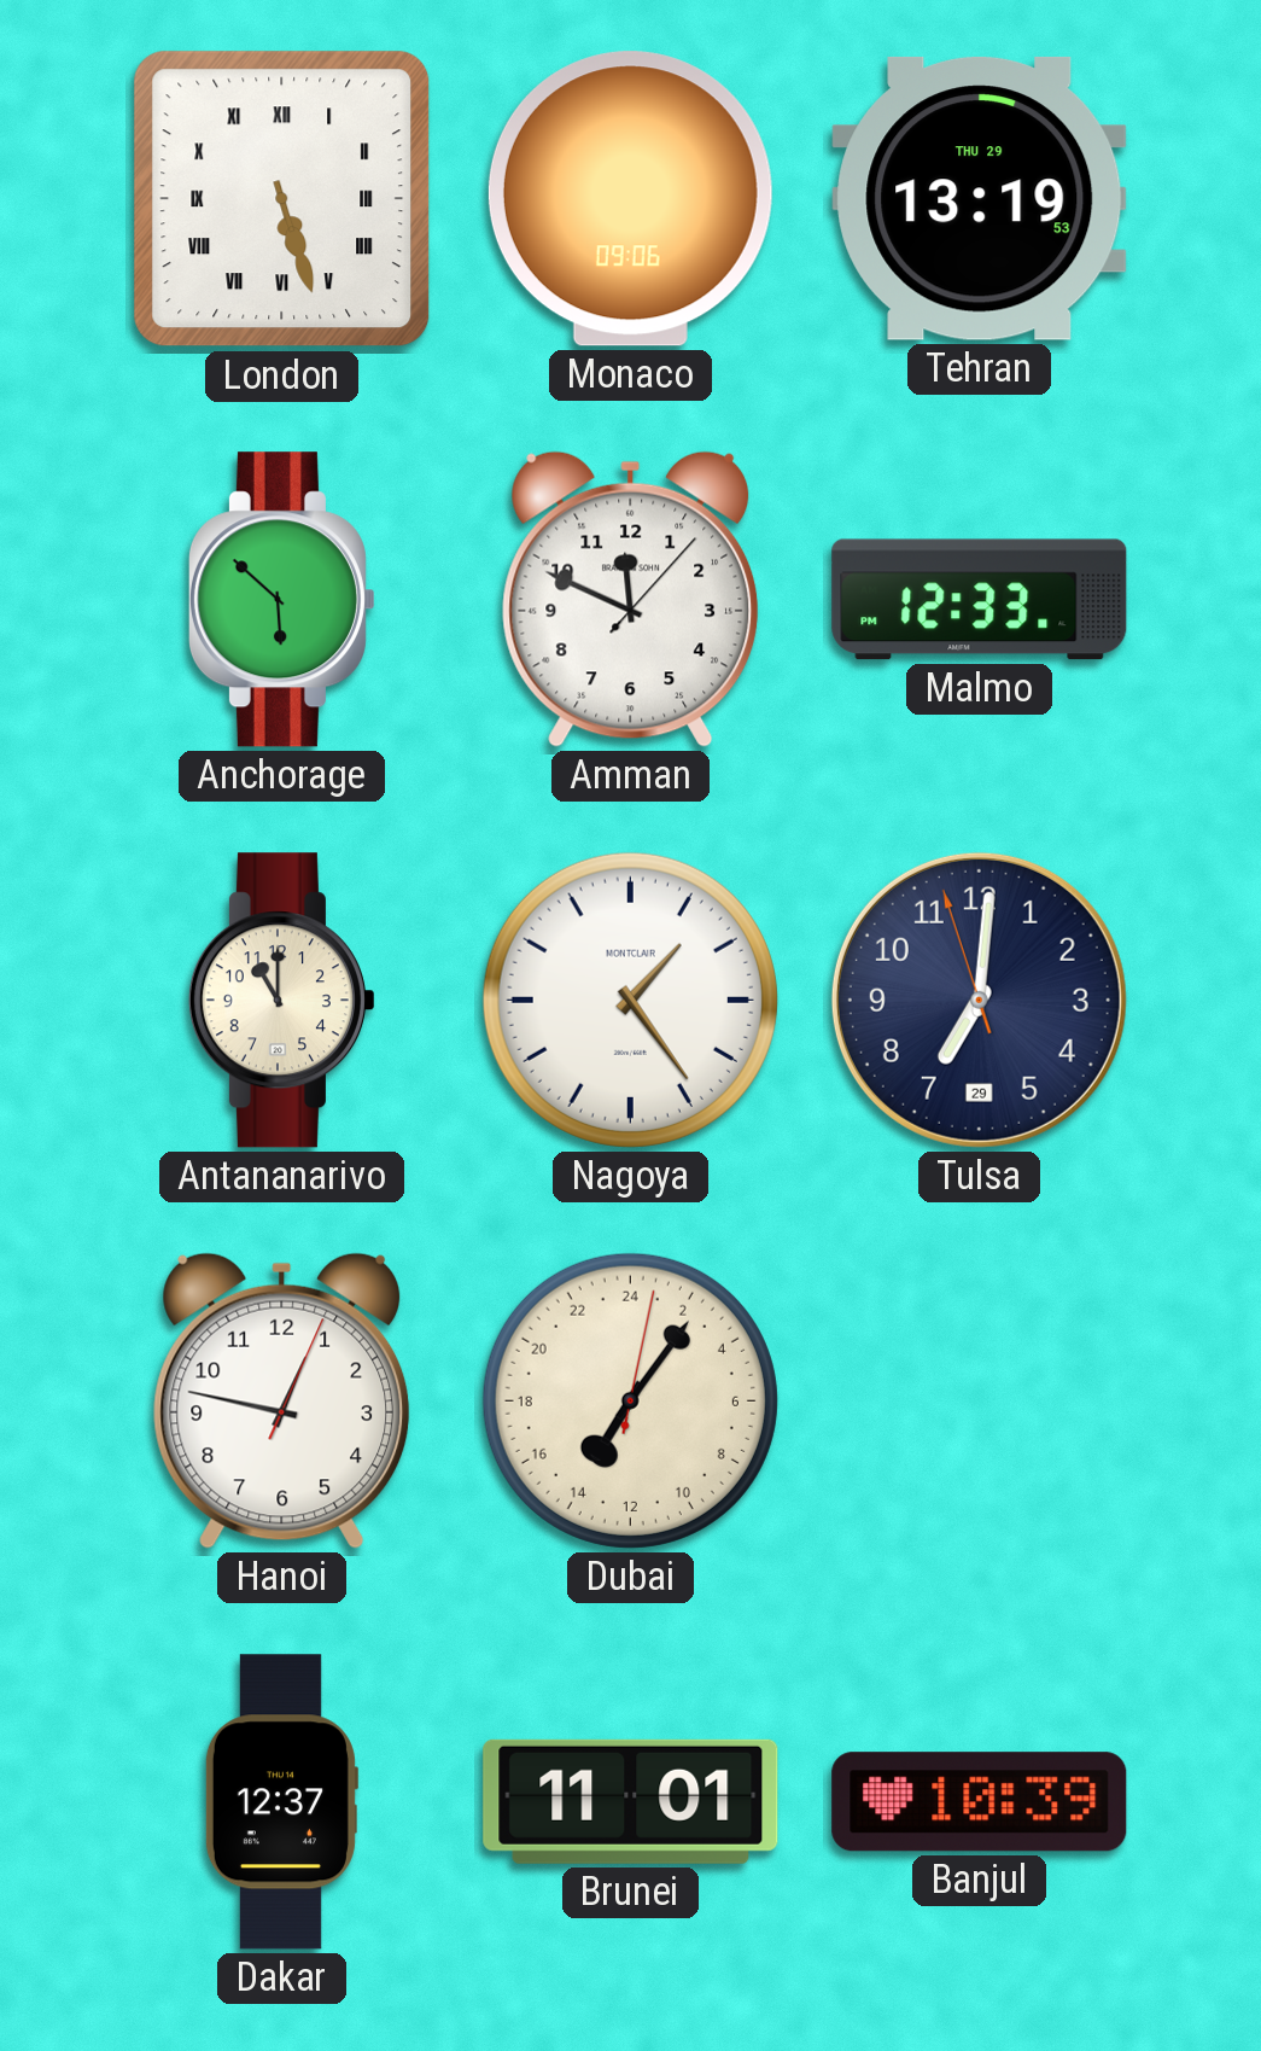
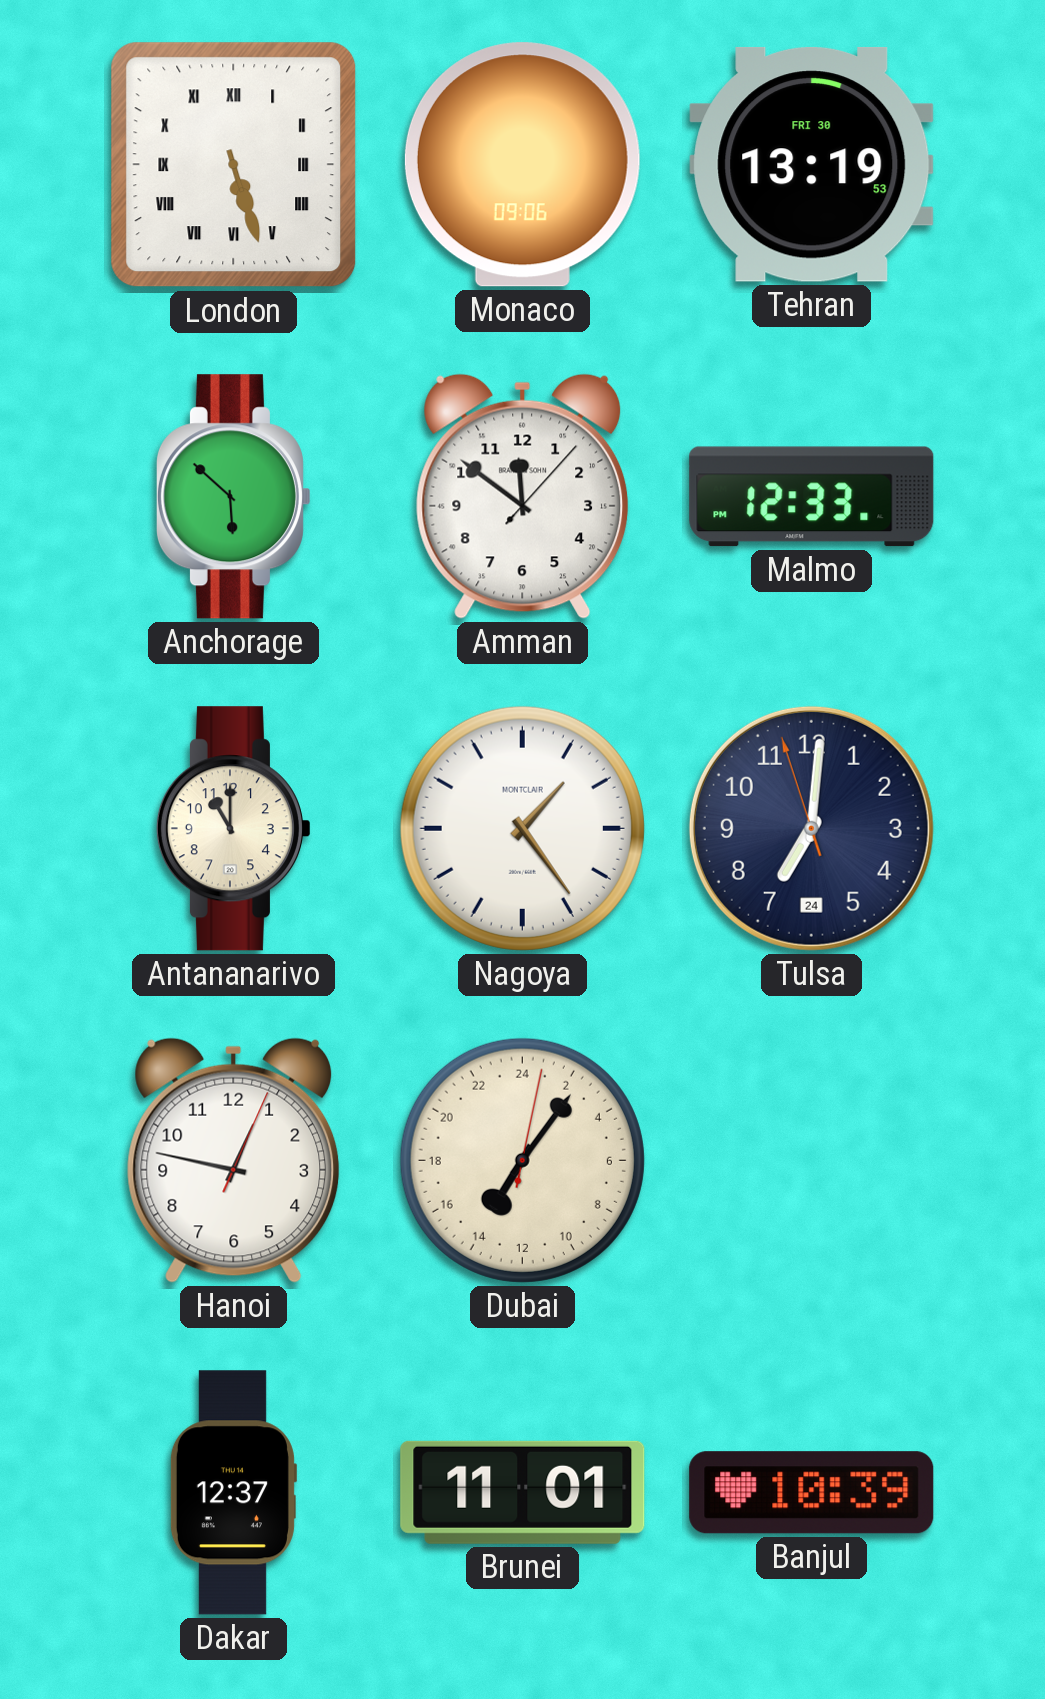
Tehran date: THU 29 -> FRI 30
Amman: 11:49 -> 11:51
Tulsa date: 29 -> 24
